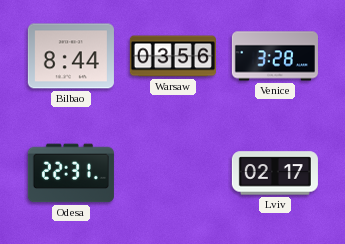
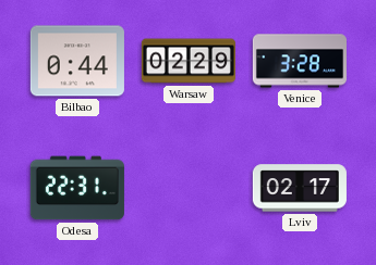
Bilbao: 8:44 -> 0:44
Warsaw: 03:56 -> 02:29
